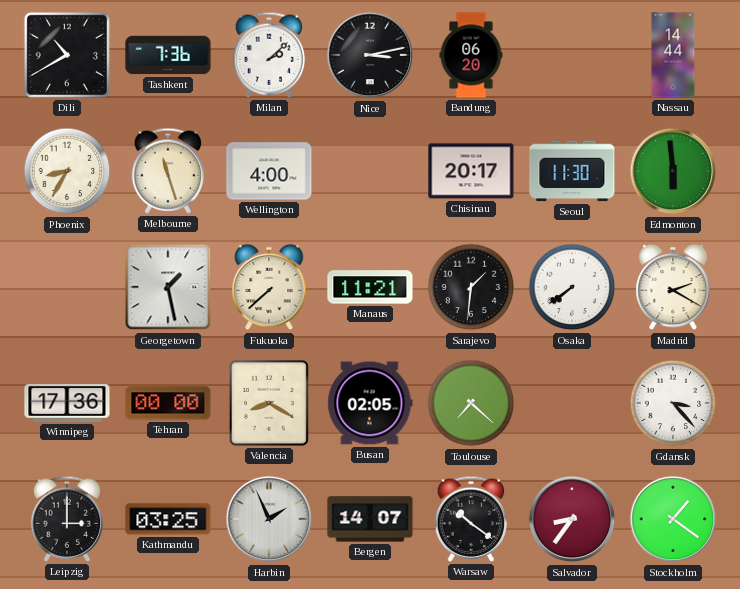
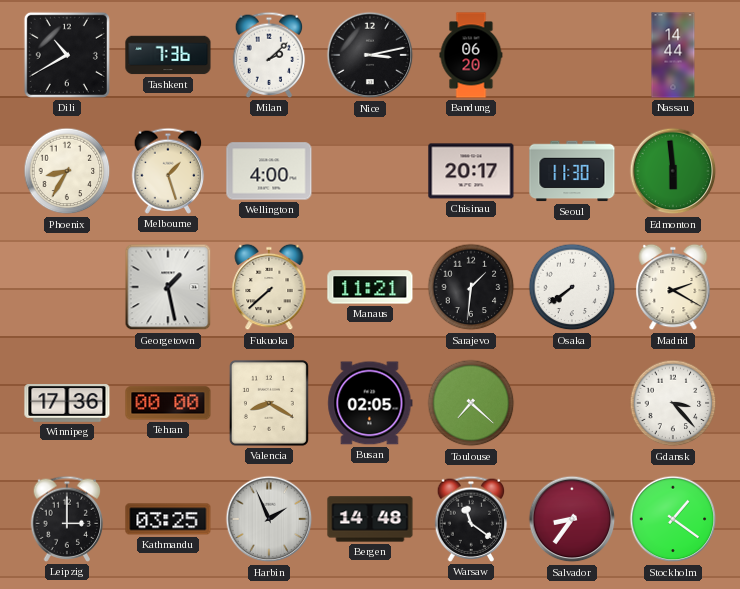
Melbourne: 11:27 -> 1:27
Bergen: 14:07 -> 14:48
Warsaw: 10:21 -> 11:21
